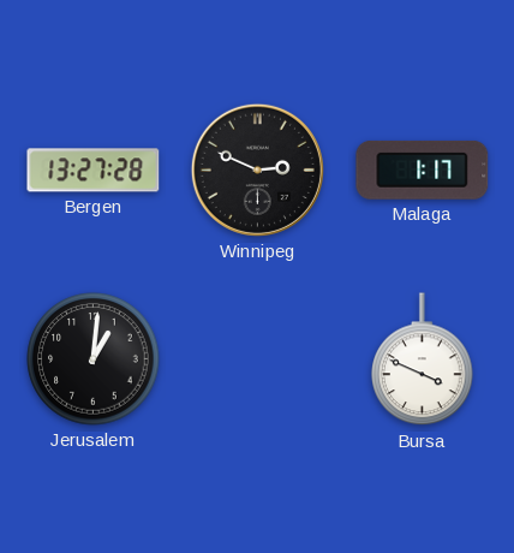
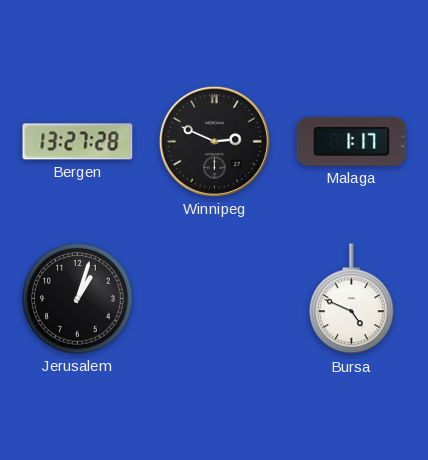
Jerusalem: 1:01 -> 1:03
Bursa: 3:49 -> 4:49
